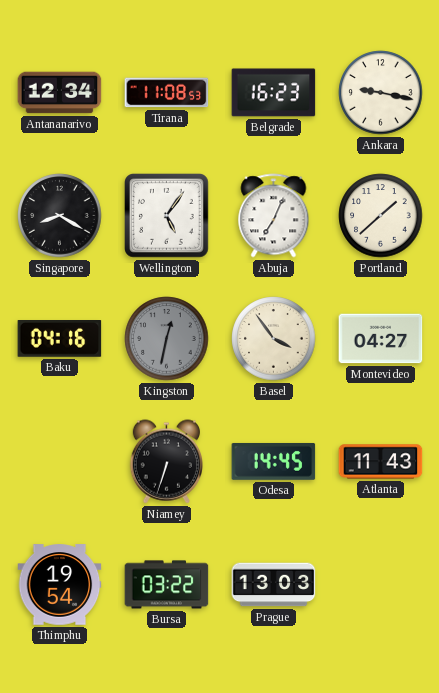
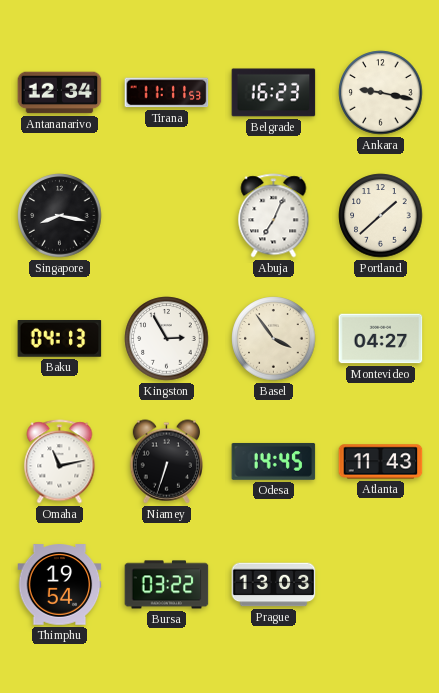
Tirana: 11:08 -> 11:11
Singapore: 8:20 -> 8:17
Wellington: 5:06 -> none
Baku: 04:16 -> 04:13
Kingston: 12:32 -> 2:55
Kingston dial: grey -> white
Omaha: none -> 11:13
